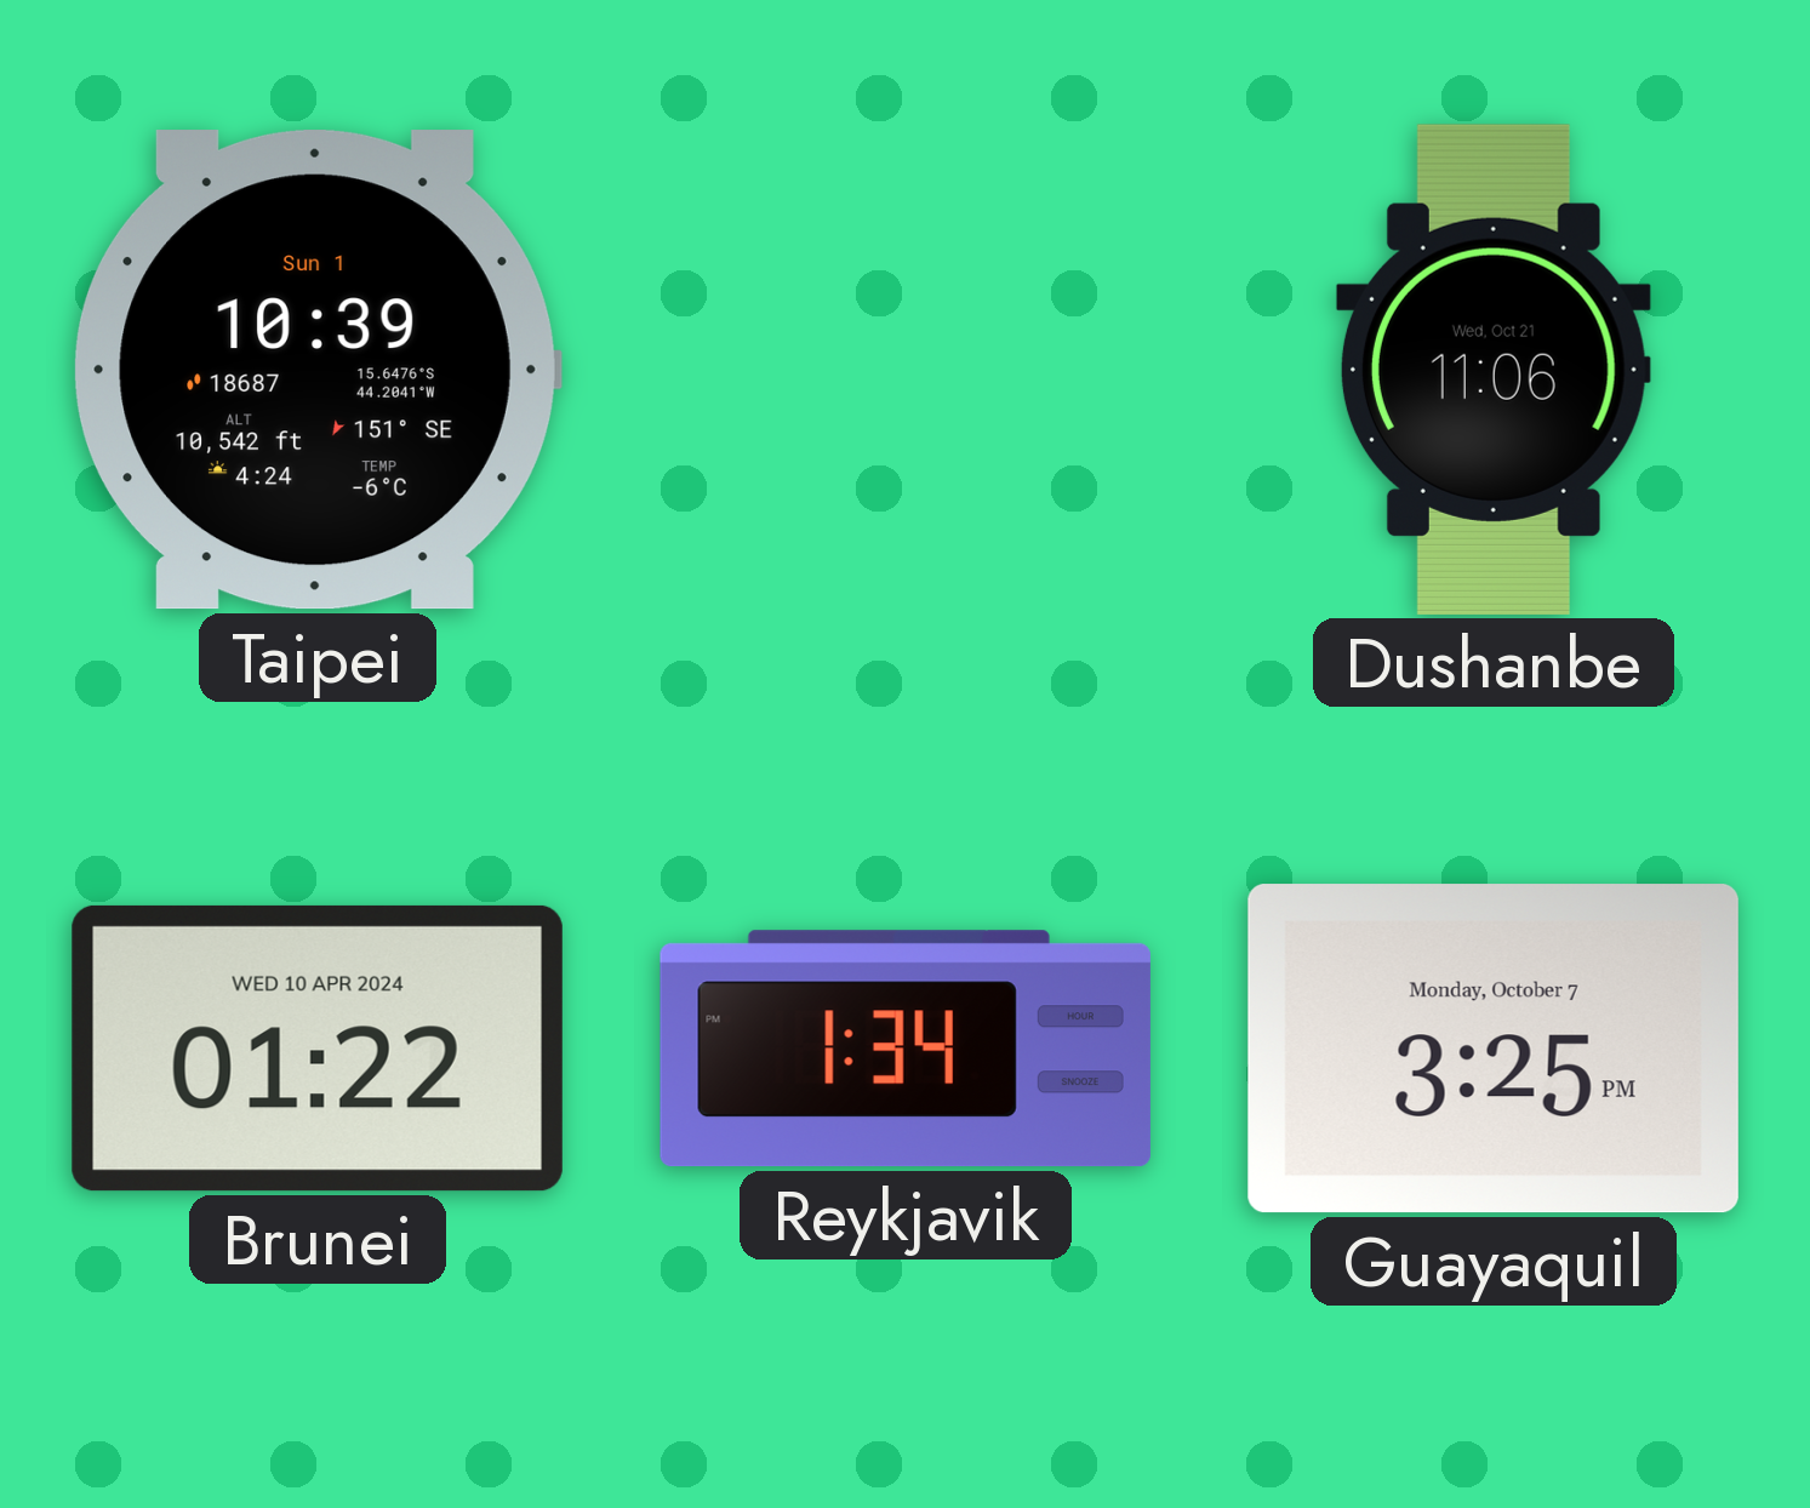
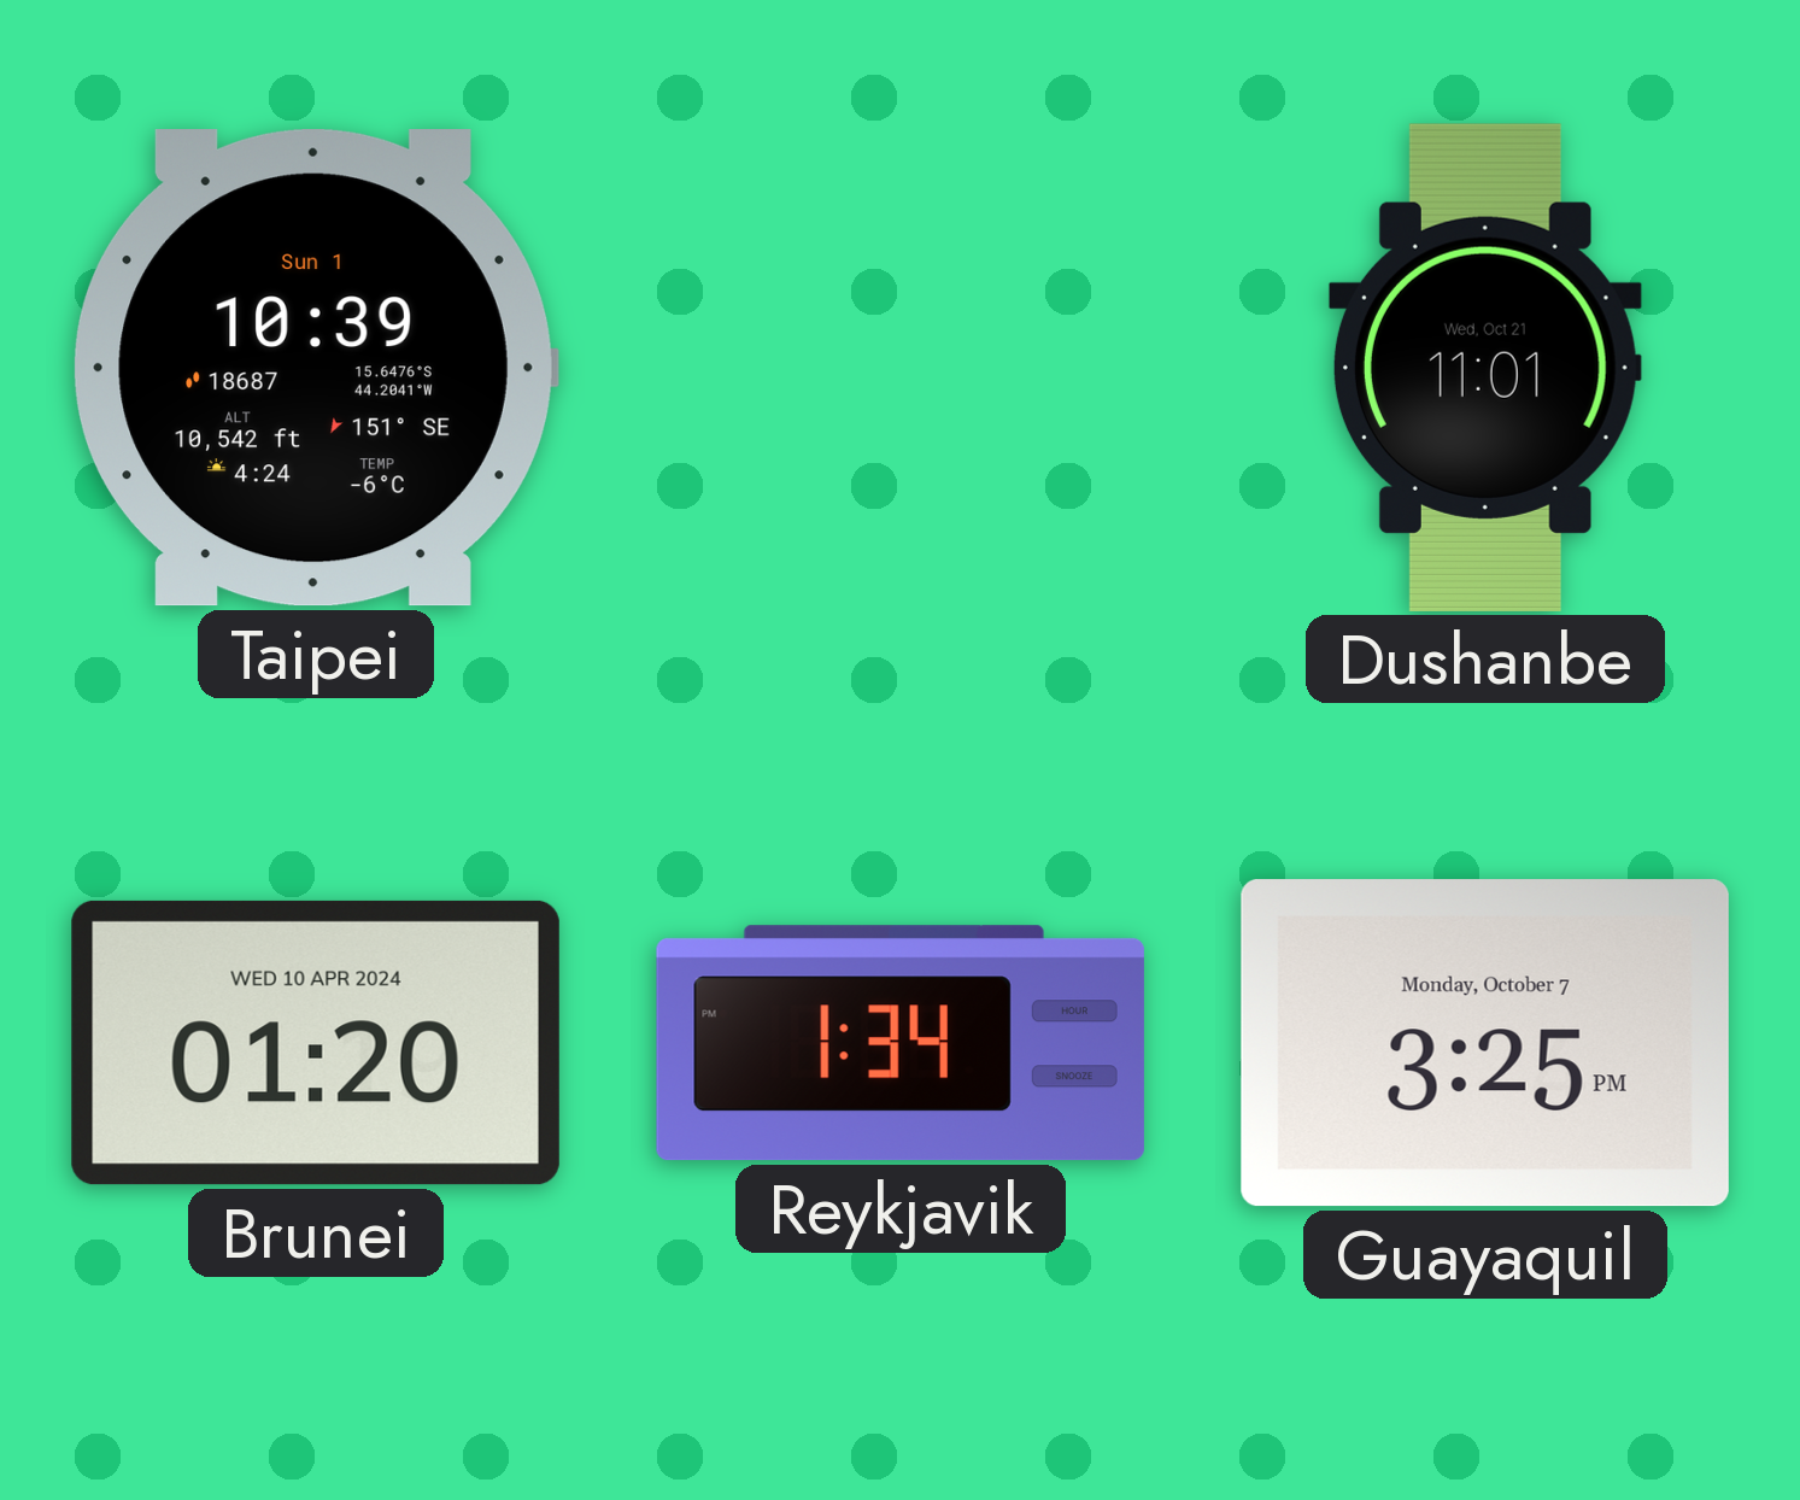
Dushanbe: 11:06 -> 11:01
Brunei: 01:22 -> 01:20
